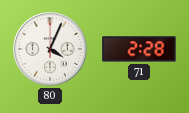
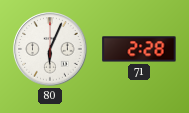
80: 4:04 -> 6:04
